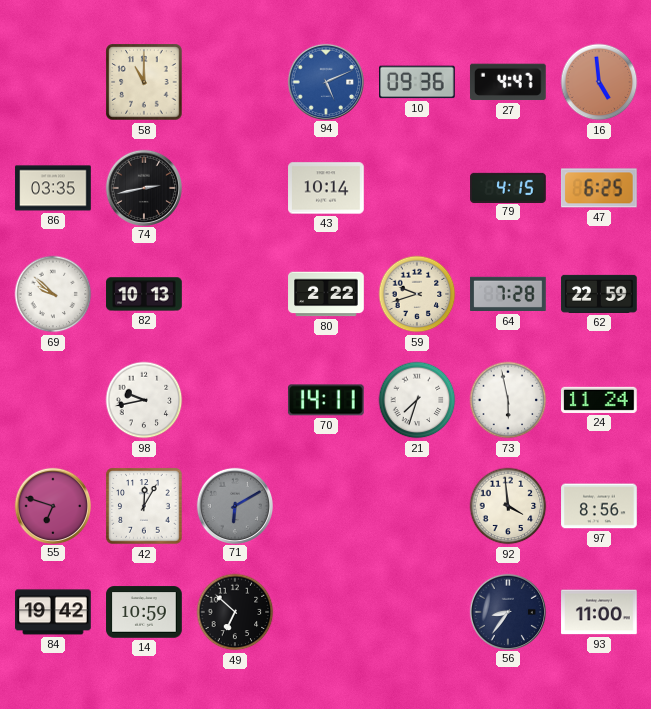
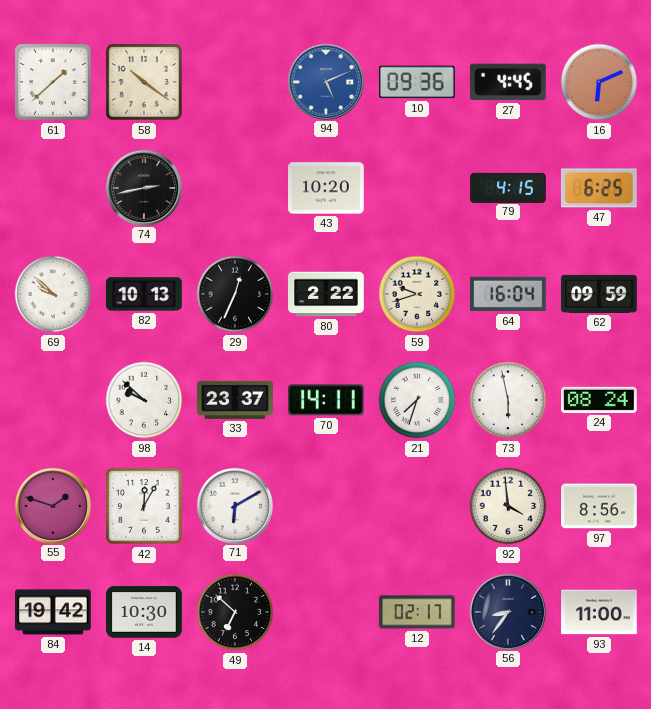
61: none -> 1:38
58: 11:00 -> 10:21
27: 4:47 -> 4:45
16: 4:59 -> 6:11
86: 03:35 -> none
43: 10:14 -> 10:20
29: none -> 12:34
64: 7:28 -> 16:04
62: 22:59 -> 09:59
98: 9:43 -> 9:52
33: none -> 23:37
24: 11:24 -> 08:24
55: 6:48 -> 1:48
71 dial: grey -> white
14: 10:59 -> 10:30
12: none -> 02:17
